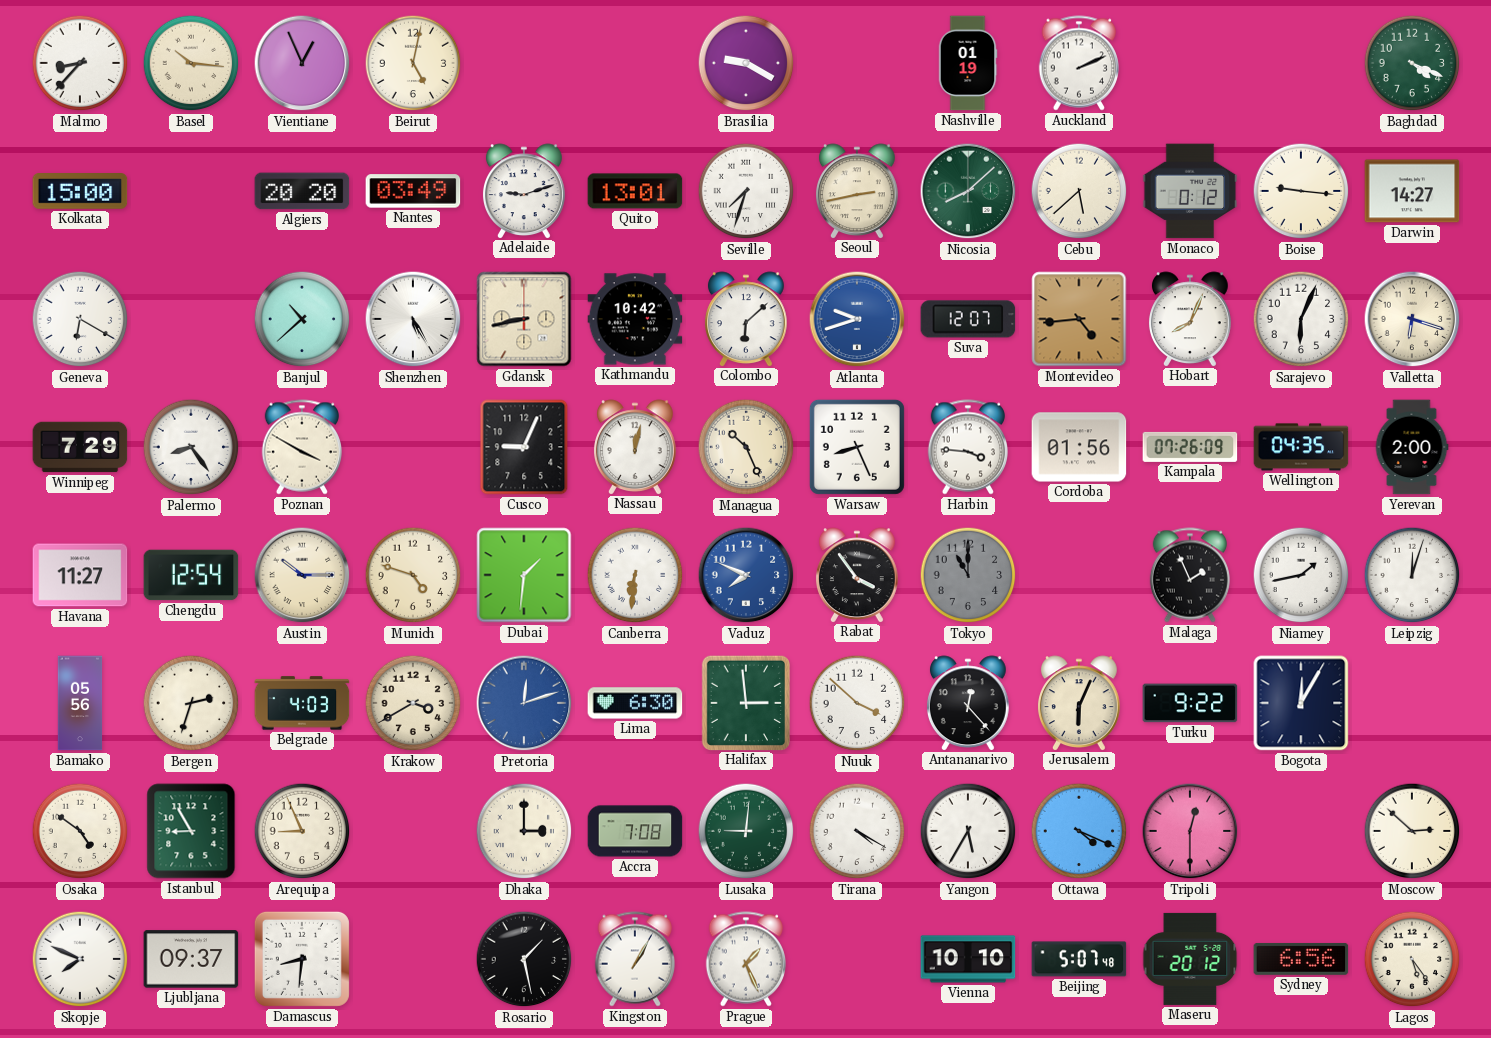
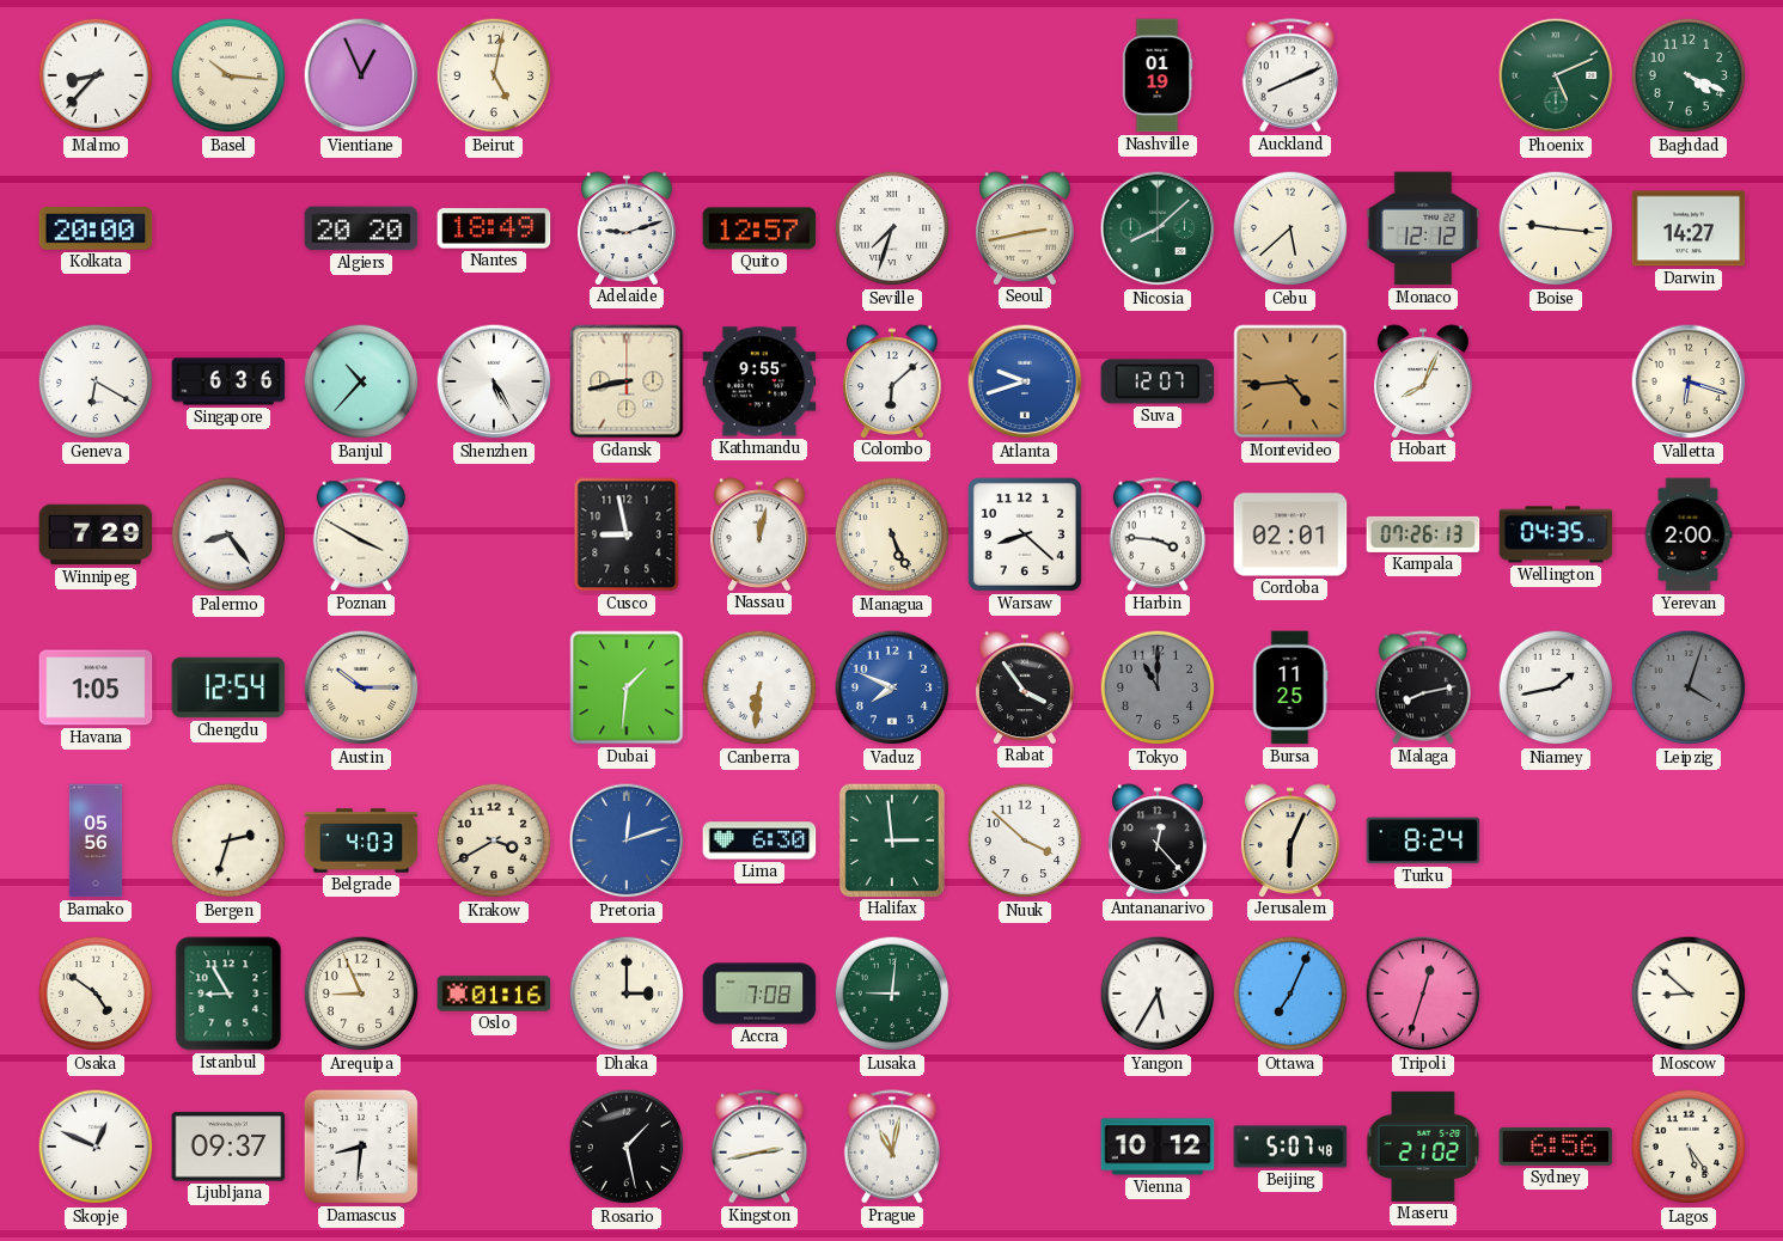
Brasilia: 9:20 -> none
Auckland: 2:11 -> 8:11
Phoenix: none -> 5:11
Kolkata: 15:00 -> 20:00
Nantes: 03:49 -> 18:49
Quito: 13:01 -> 12:57
Monaco: 0:12 -> 12:12
Singapore: none -> 6:36
Banjul: 10:38 -> 10:37
Kathmandu: 10:42 -> 9:55
Sarajevo: 6:04 -> none
Cusco: 9:04 -> 8:58
Managua: 10:26 -> 5:26
Warsaw: 8:26 -> 8:22
Cordoba: 01:56 -> 02:01
Kampala: 07:26:09 -> 07:26:13
Havana: 11:27 -> 1:05
Munich: 4:48 -> none
Bursa: none -> 11:25
Malaga: 1:56 -> 8:13
Leipzig: 12:03 -> 4:03
Leipzig dial: white -> grey
Turku: 9:22 -> 8:24
Bogota: 12:05 -> none
Oslo: none -> 01:16
Tirana: 4:20 -> none
Ottawa: 4:19 -> 7:04
Tripoli: 12:30 -> 12:33
Moscow: 2:52 -> 8:52
Skopje: 7:49 -> 12:49
Kingston: 1:05 -> 2:43
Prague: 1:26 -> 11:02
Vienna: 10:10 -> 10:12
Maseru: 20:12 -> 21:02
